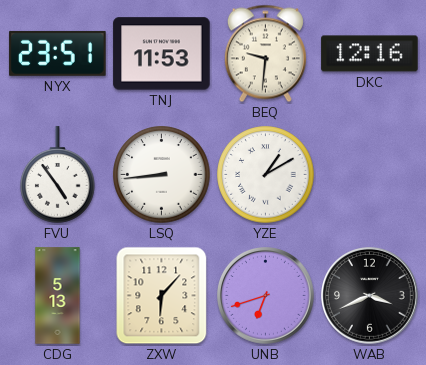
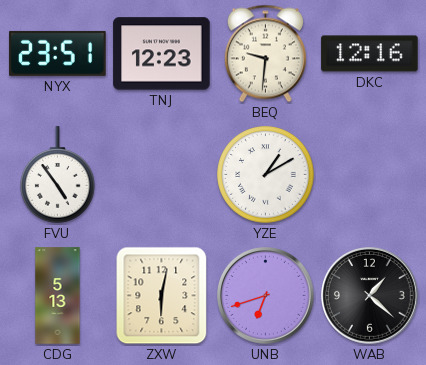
TNJ: 11:53 -> 12:23
LSQ: 8:44 -> none
ZXW: 6:07 -> 6:02
WAB: 3:41 -> 1:22
